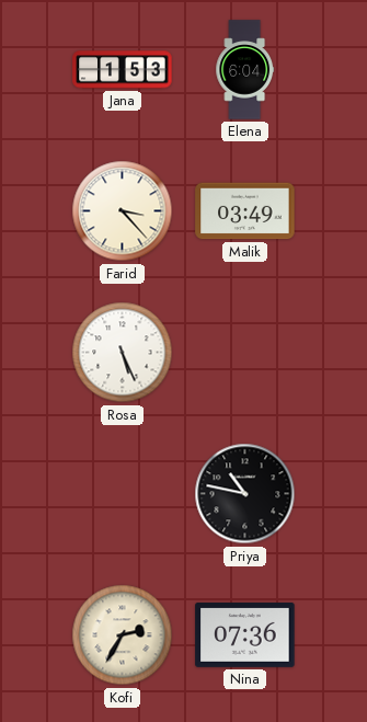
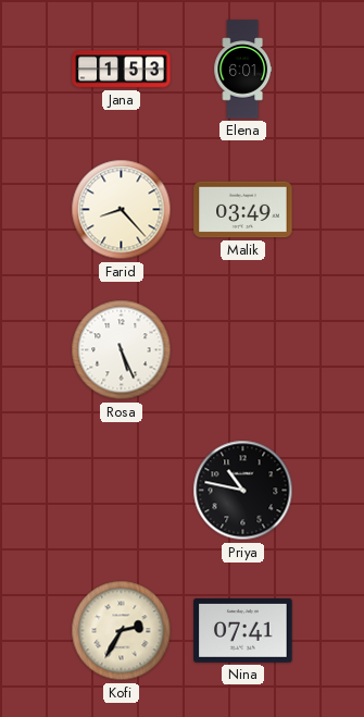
Elena: 6:04 -> 6:01
Farid: 3:23 -> 8:23
Nina: 07:36 -> 07:41
